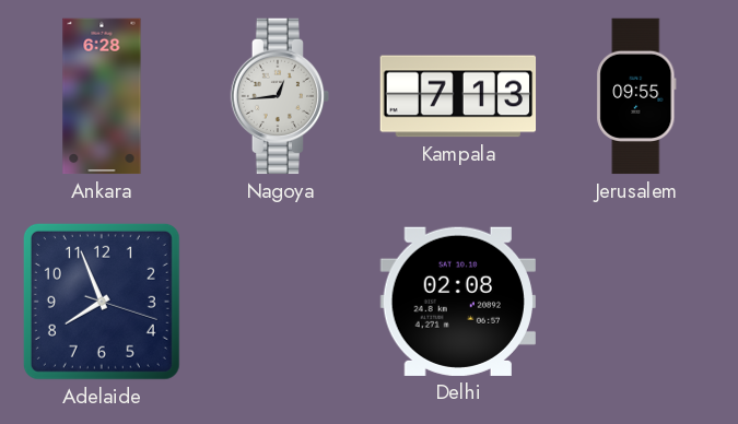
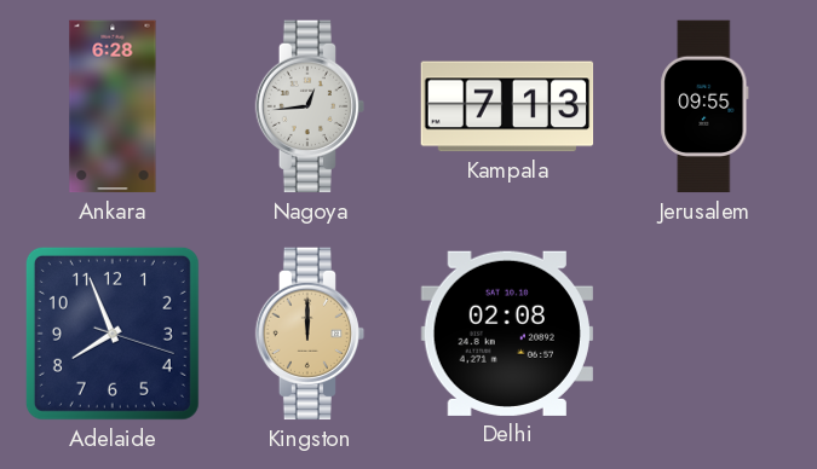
Kingston: none -> 12:00
